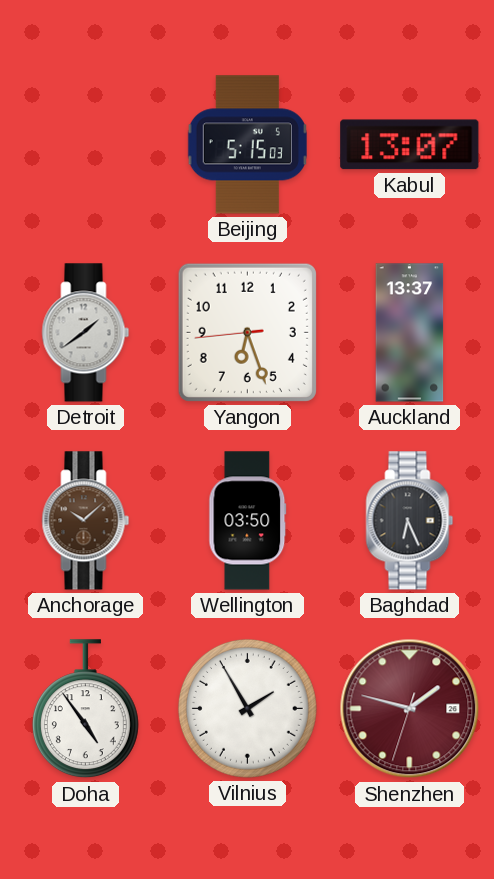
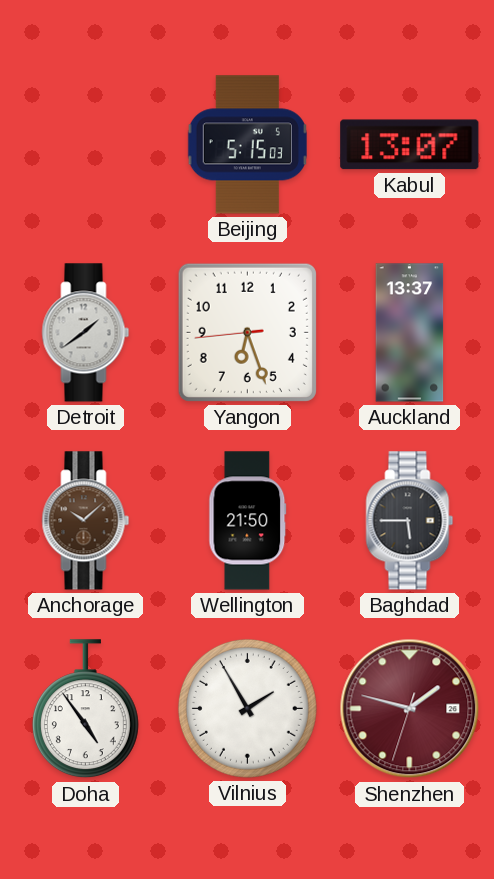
Wellington: 03:50 -> 21:50
Baghdad: 6:26 -> 5:45
